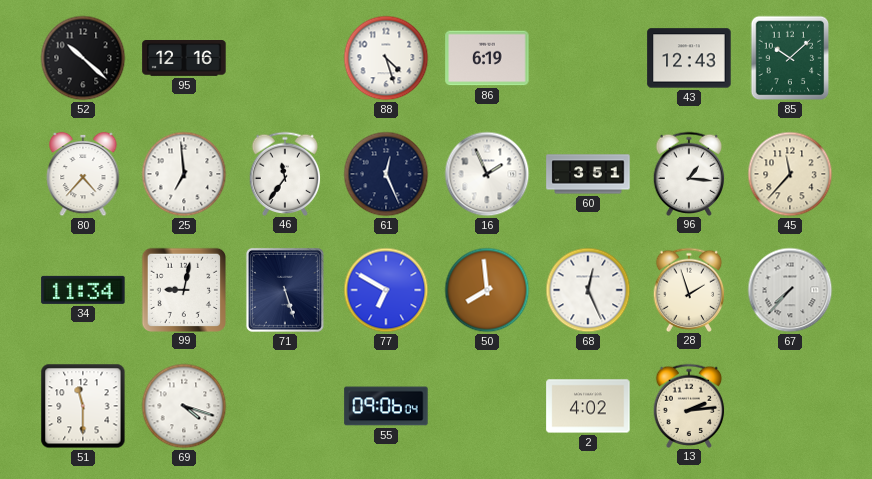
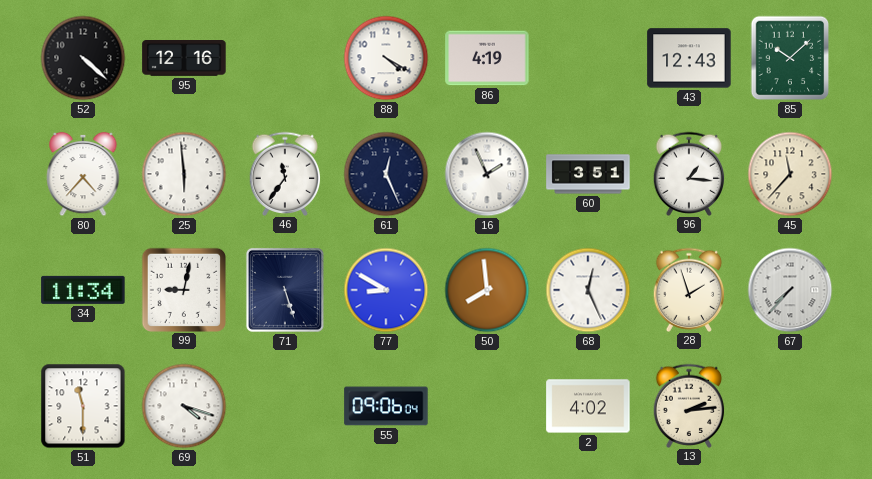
52: 10:22 -> 4:22
88: 4:27 -> 4:20
86: 6:19 -> 4:19
25: 6:59 -> 5:59
77: 6:50 -> 8:50
